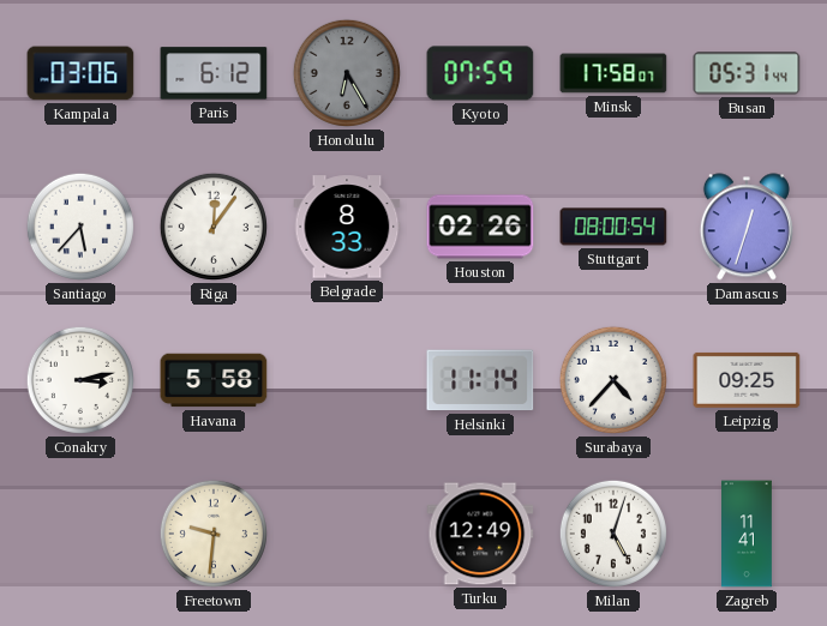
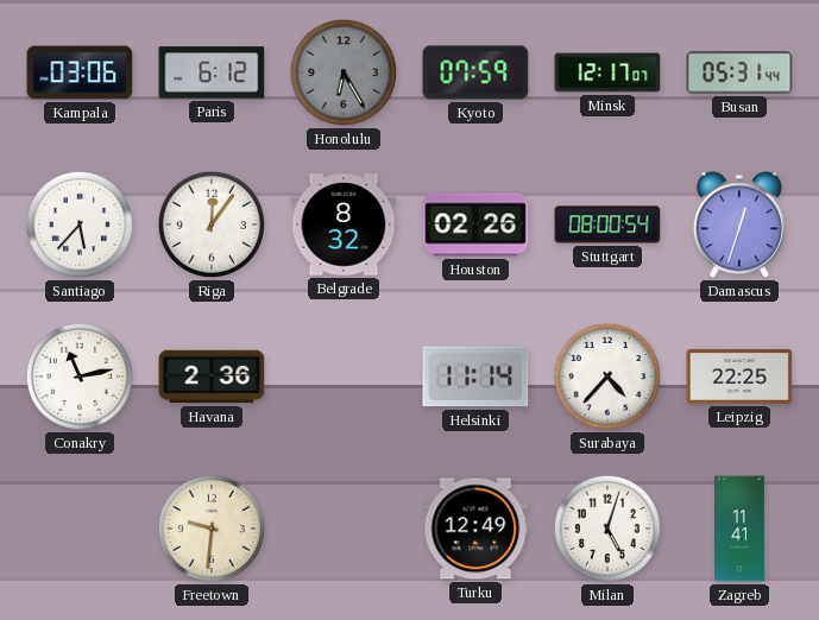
Minsk: 17:58 -> 12:17
Belgrade: 8:33 -> 8:32
Conakry: 3:13 -> 11:13
Havana: 5:58 -> 2:36
Leipzig: 09:25 -> 22:25
